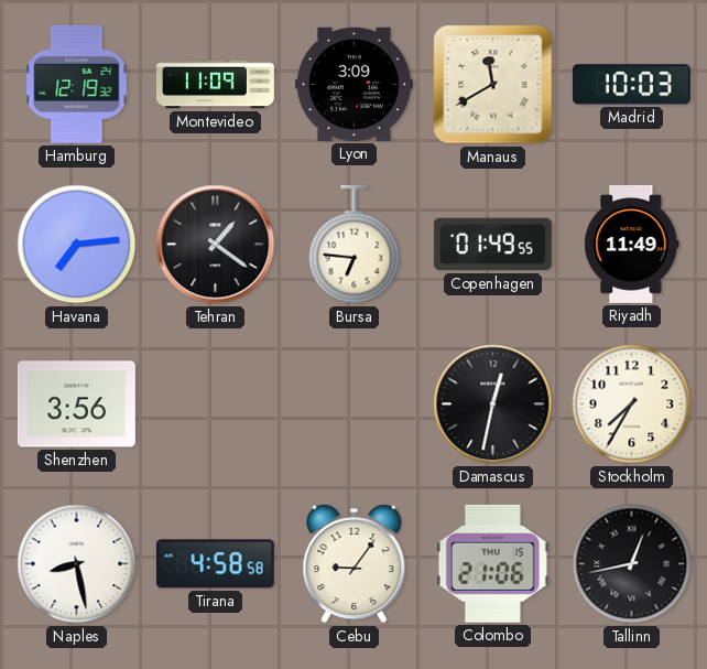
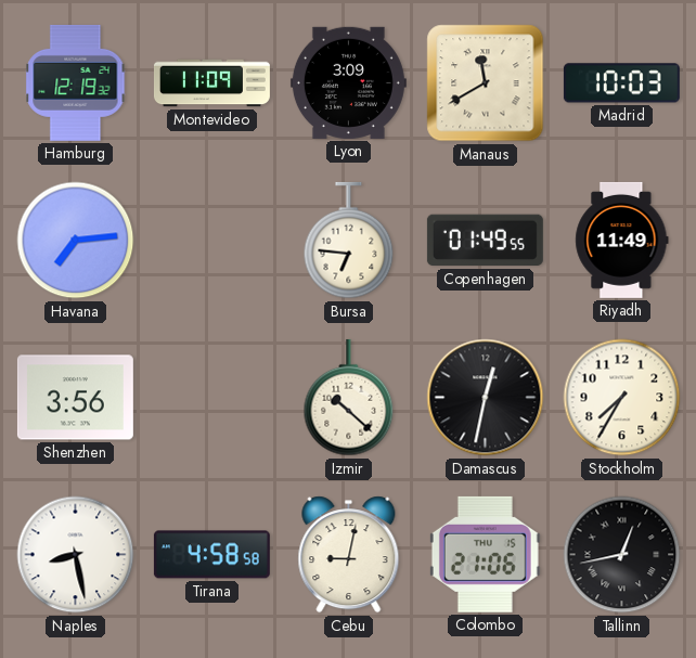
Tehran: 1:21 -> none
Izmir: none -> 10:22
Cebu: 9:06 -> 9:02
